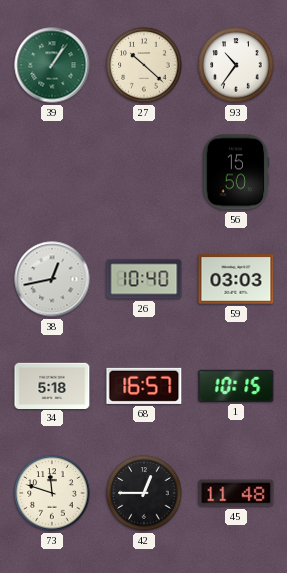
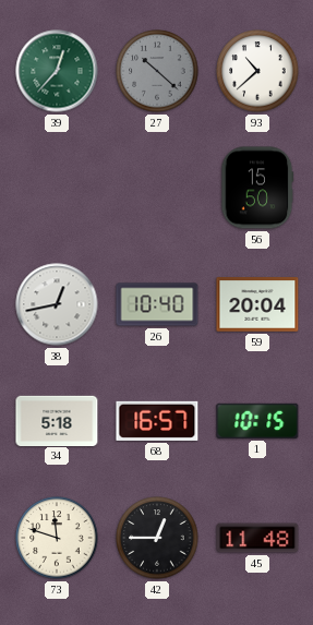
39: 1:06 -> 12:37
27 dial: cream -> grey
93: 10:36 -> 10:38
59: 03:03 -> 20:04
